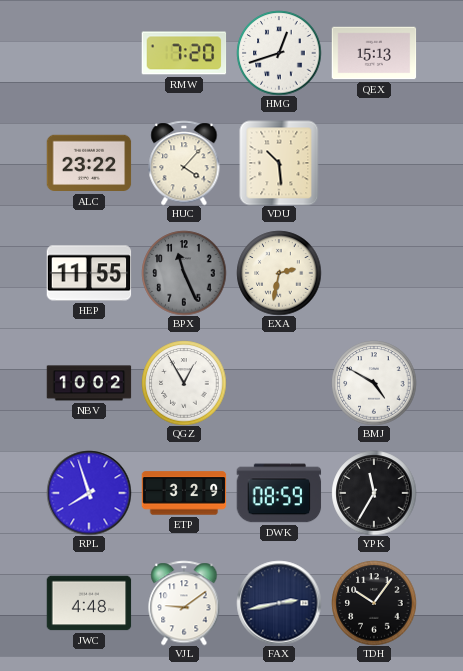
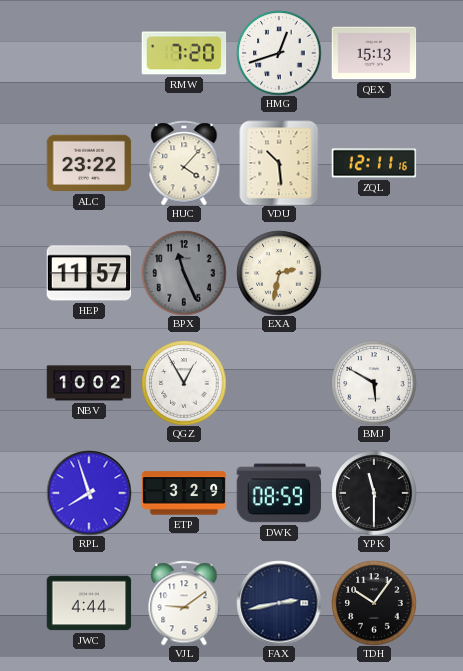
ZQL: none -> 12:11
HEP: 11:55 -> 11:57
BMJ: 4:50 -> 5:50
YPK: 11:35 -> 11:30
JWC: 4:48 -> 4:44
